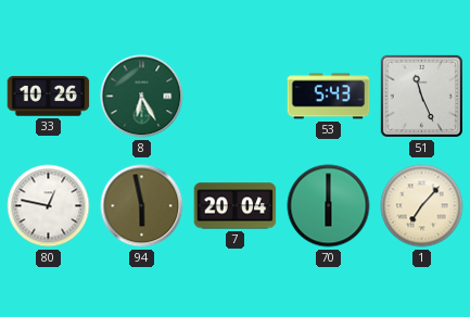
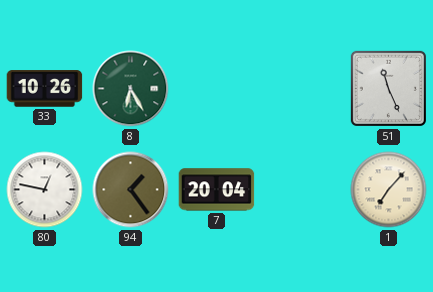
53: 5:43 -> none
94: 5:58 -> 1:24
70: 6:00 -> none
